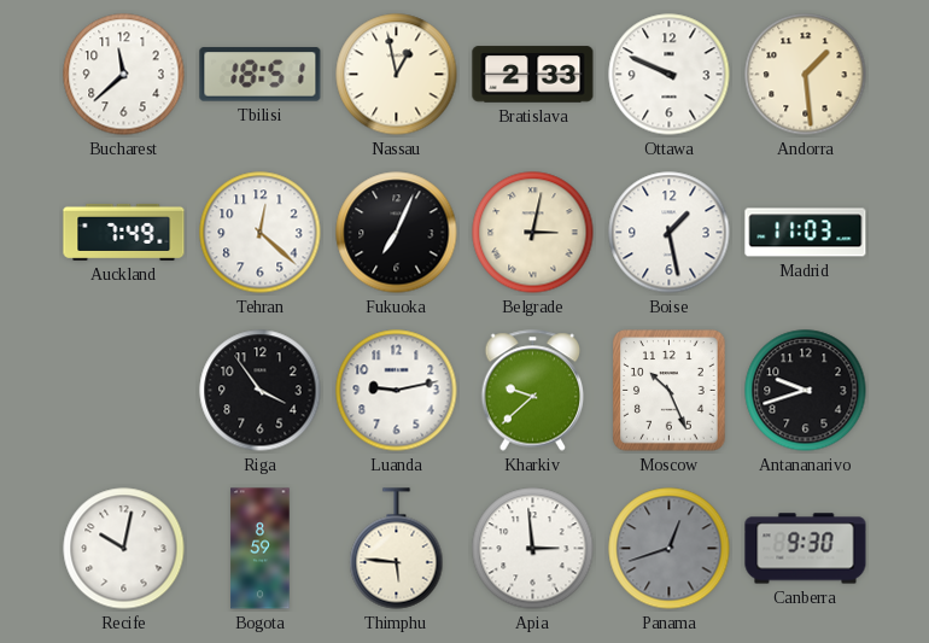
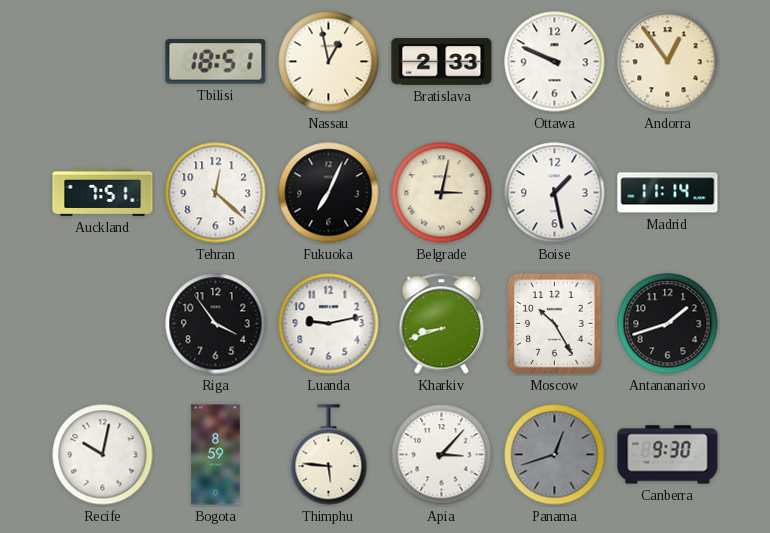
Bucharest: 11:38 -> none
Andorra: 1:29 -> 12:54
Auckland: 7:49 -> 7:51
Madrid: 11:03 -> 11:14
Kharkiv: 9:38 -> 8:42
Moscow: 10:26 -> 10:25
Antananarivo: 9:42 -> 1:42
Apia: 2:59 -> 3:07
